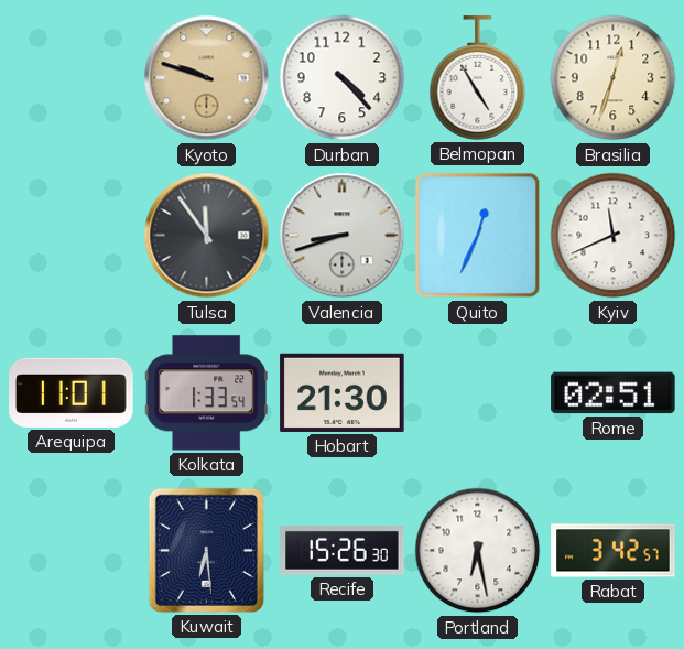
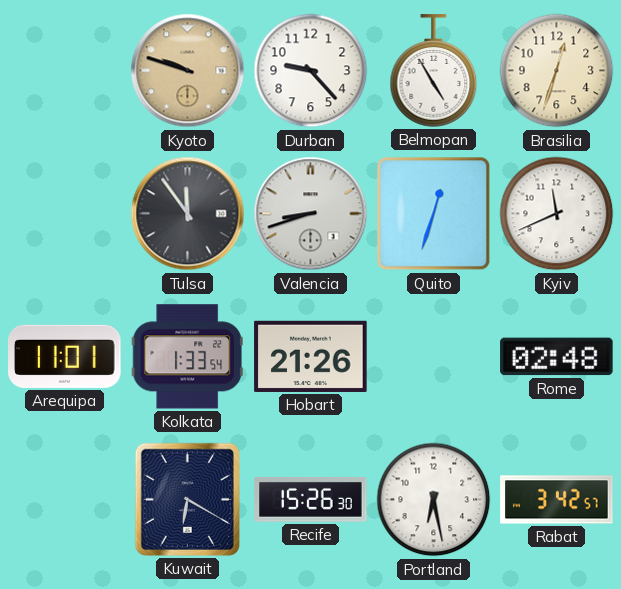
Durban: 4:23 -> 9:23
Quito: 12:34 -> 12:33
Hobart: 21:30 -> 21:26
Rome: 02:51 -> 02:48
Kuwait: 6:29 -> 6:20
